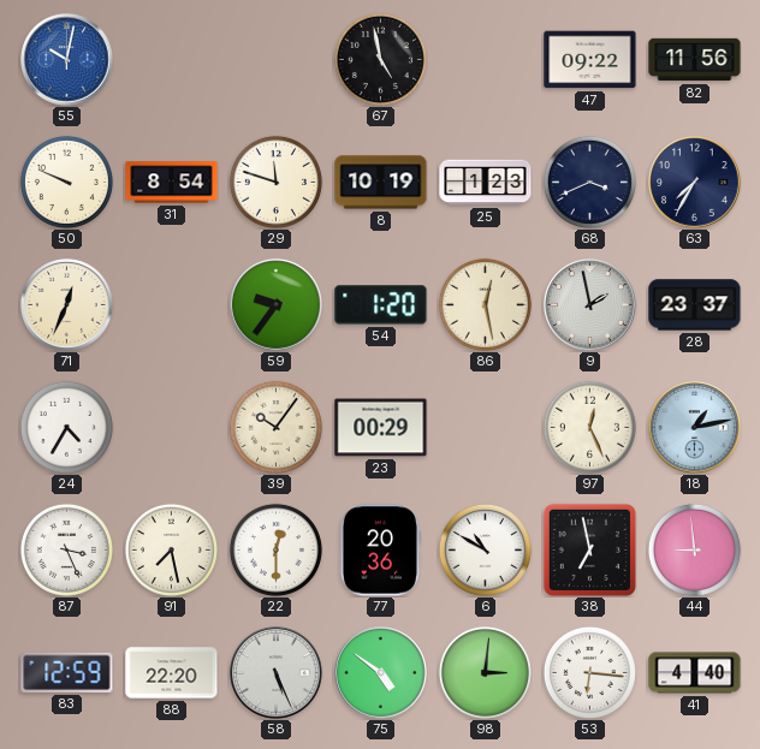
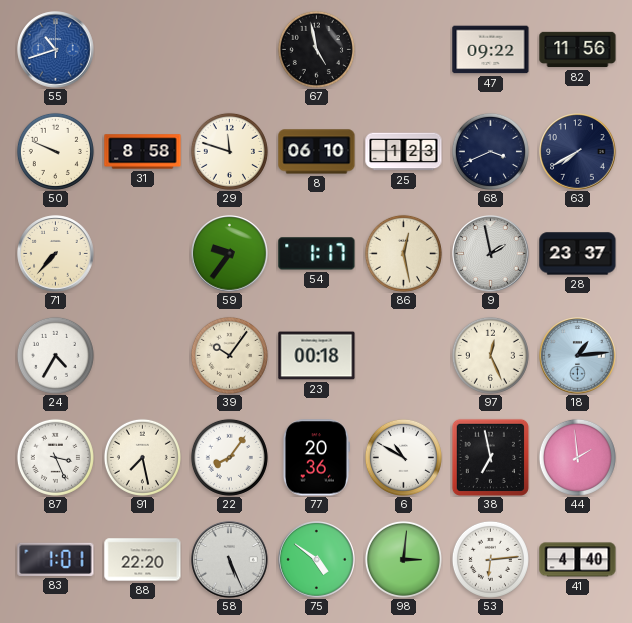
55: 10:02 -> 10:42
31: 8:54 -> 8:58
8: 10:19 -> 06:10
63: 7:35 -> 7:40
71: 12:34 -> 7:37
54: 1:20 -> 1:17
23: 00:29 -> 00:18
18: 1:13 -> 1:14
22: 12:30 -> 8:06
44: 8:59 -> 1:59
83: 12:59 -> 1:01
53: 6:16 -> 6:14
